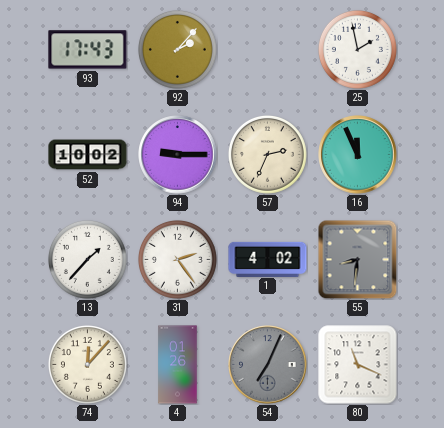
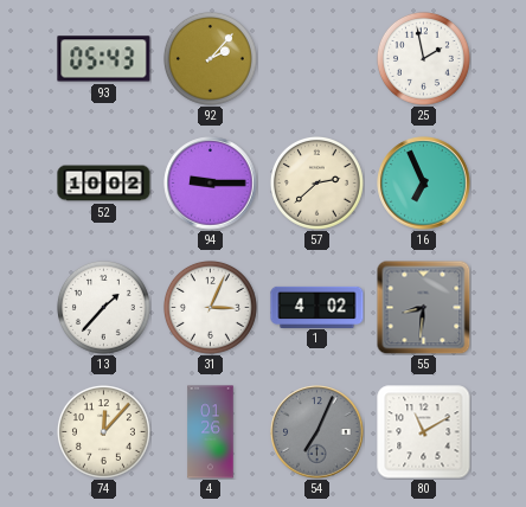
93: 17:43 -> 05:43
57: 2:34 -> 2:38
16: 11:56 -> 6:56
31: 2:24 -> 3:04
80: 11:19 -> 11:10
